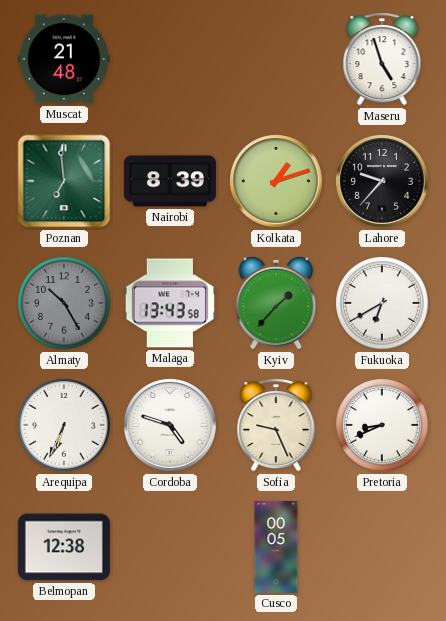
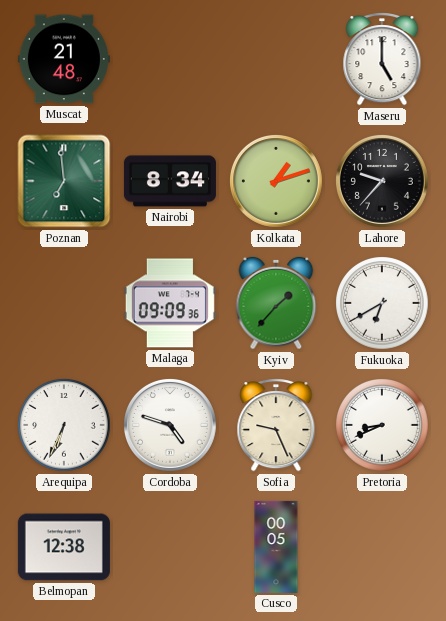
Maseru: 4:57 -> 5:00
Nairobi: 8:39 -> 8:34
Almaty: 10:25 -> none
Malaga: 13:43 -> 09:09
